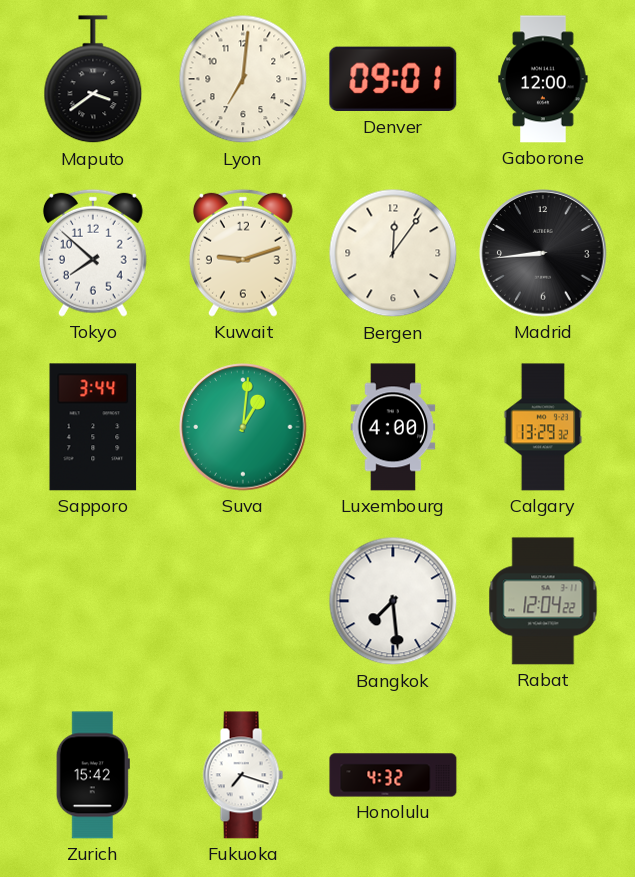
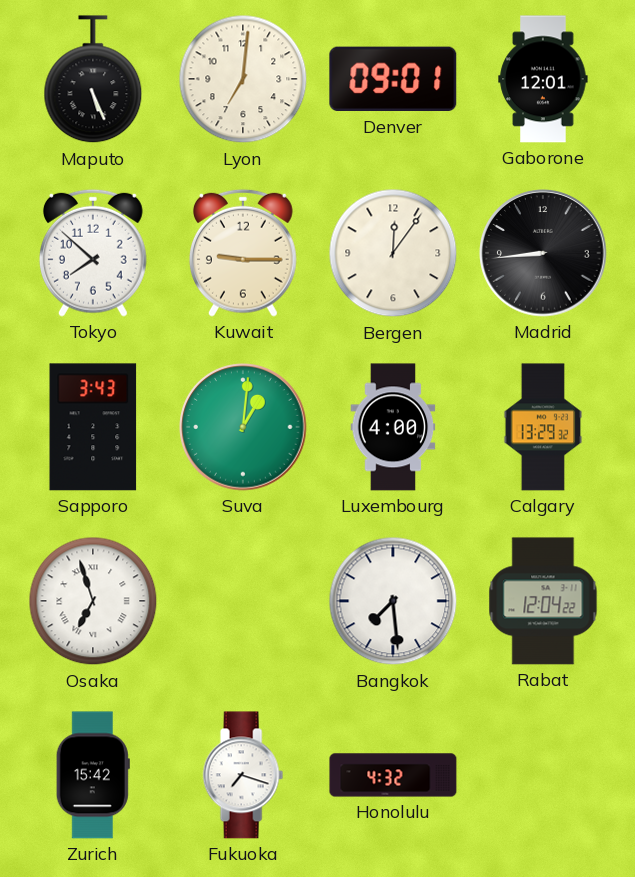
Maputo: 3:39 -> 5:26
Gaborone: 12:00 -> 12:01
Kuwait: 9:12 -> 9:15
Sapporo: 3:44 -> 3:43
Osaka: none -> 6:57
